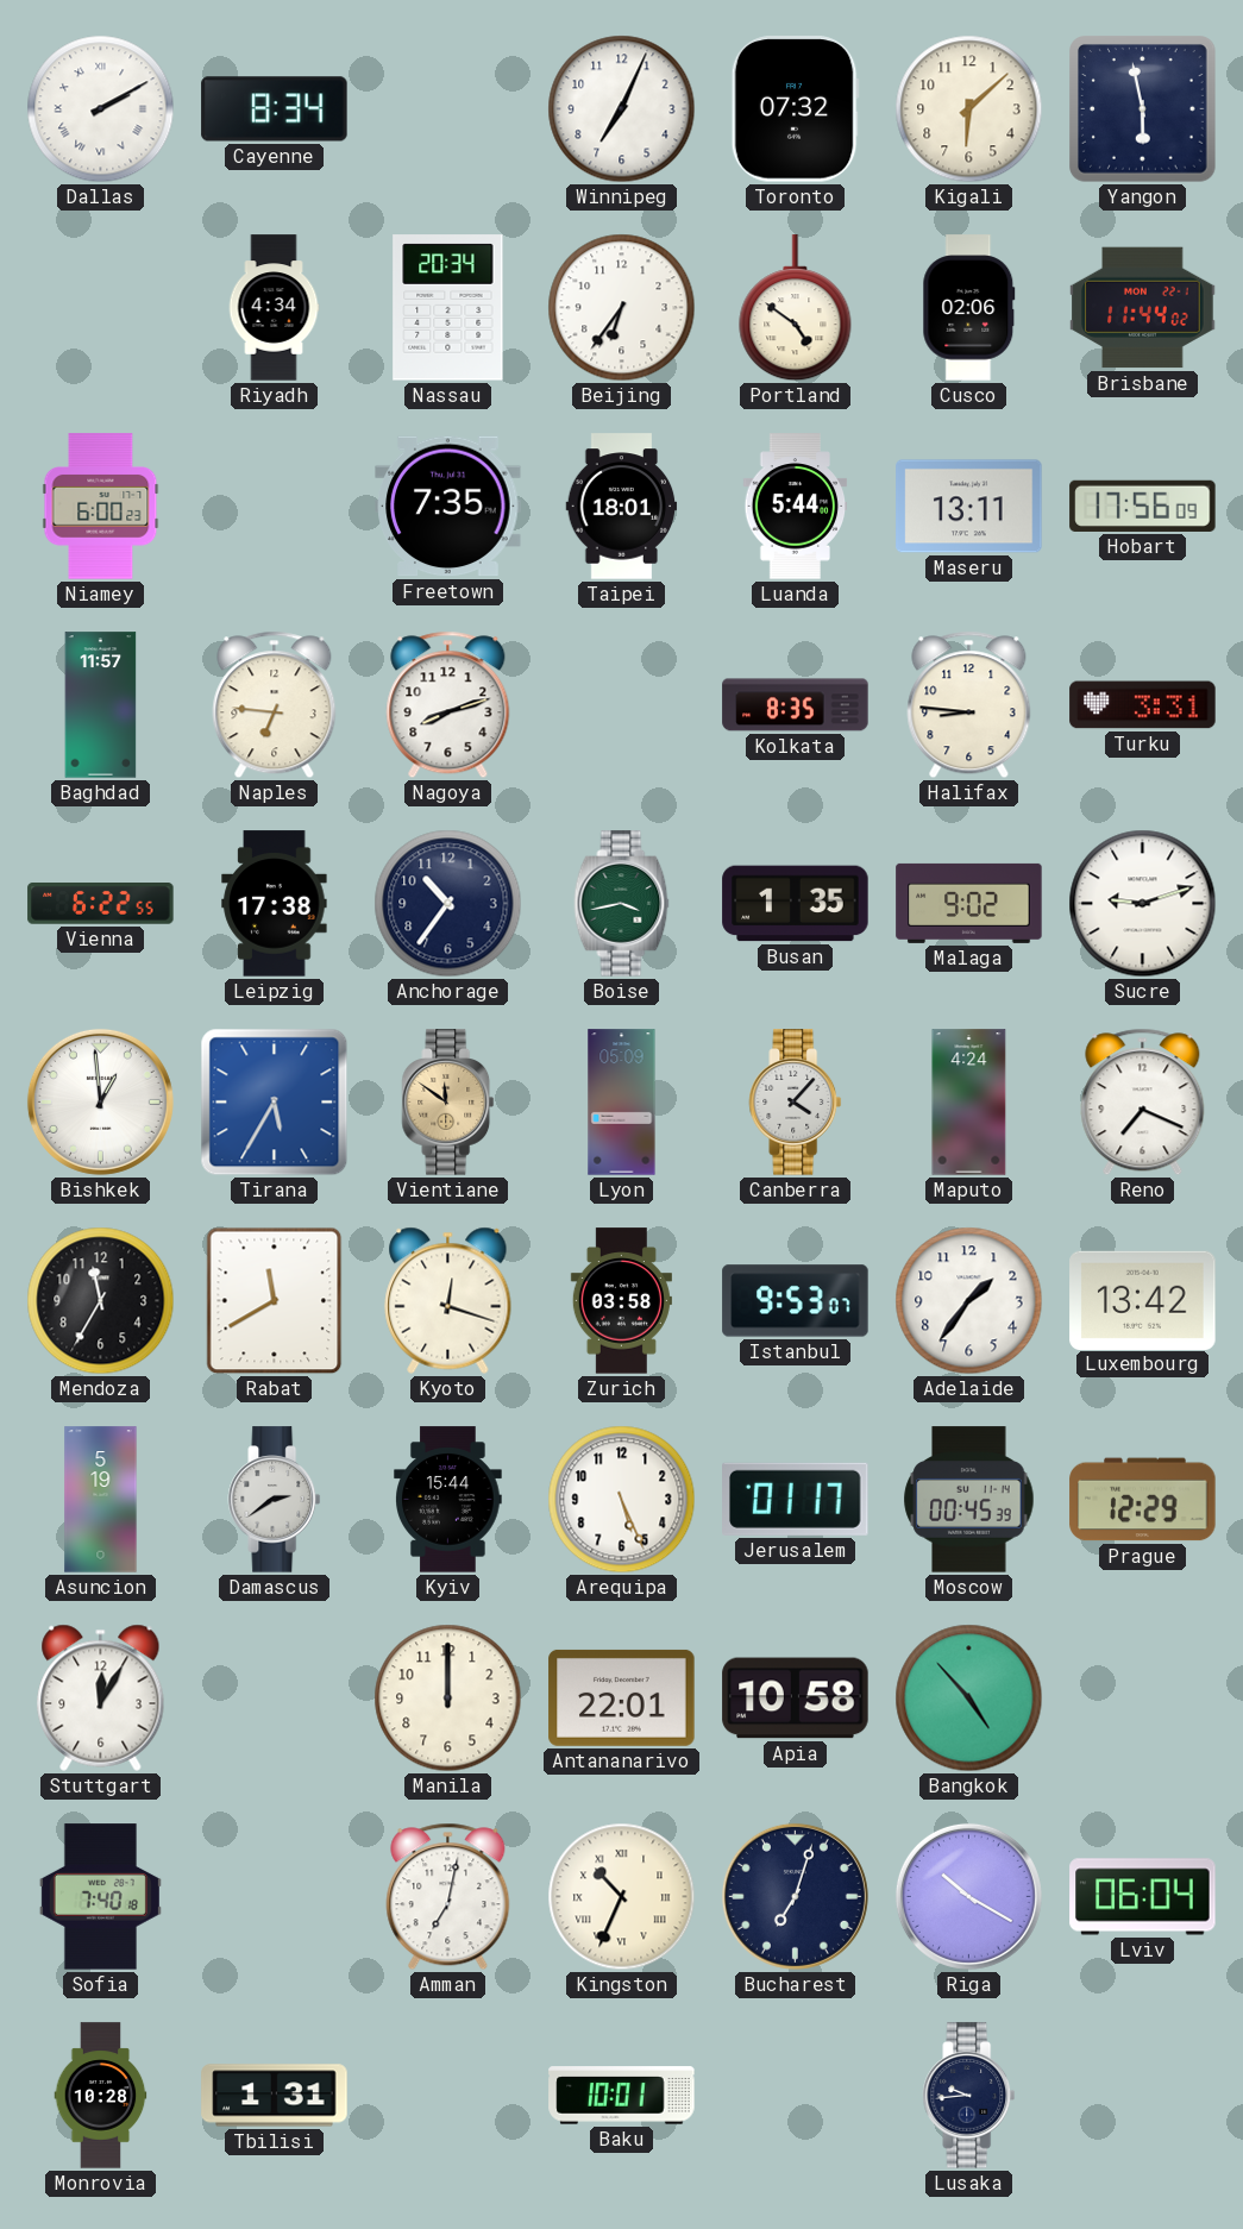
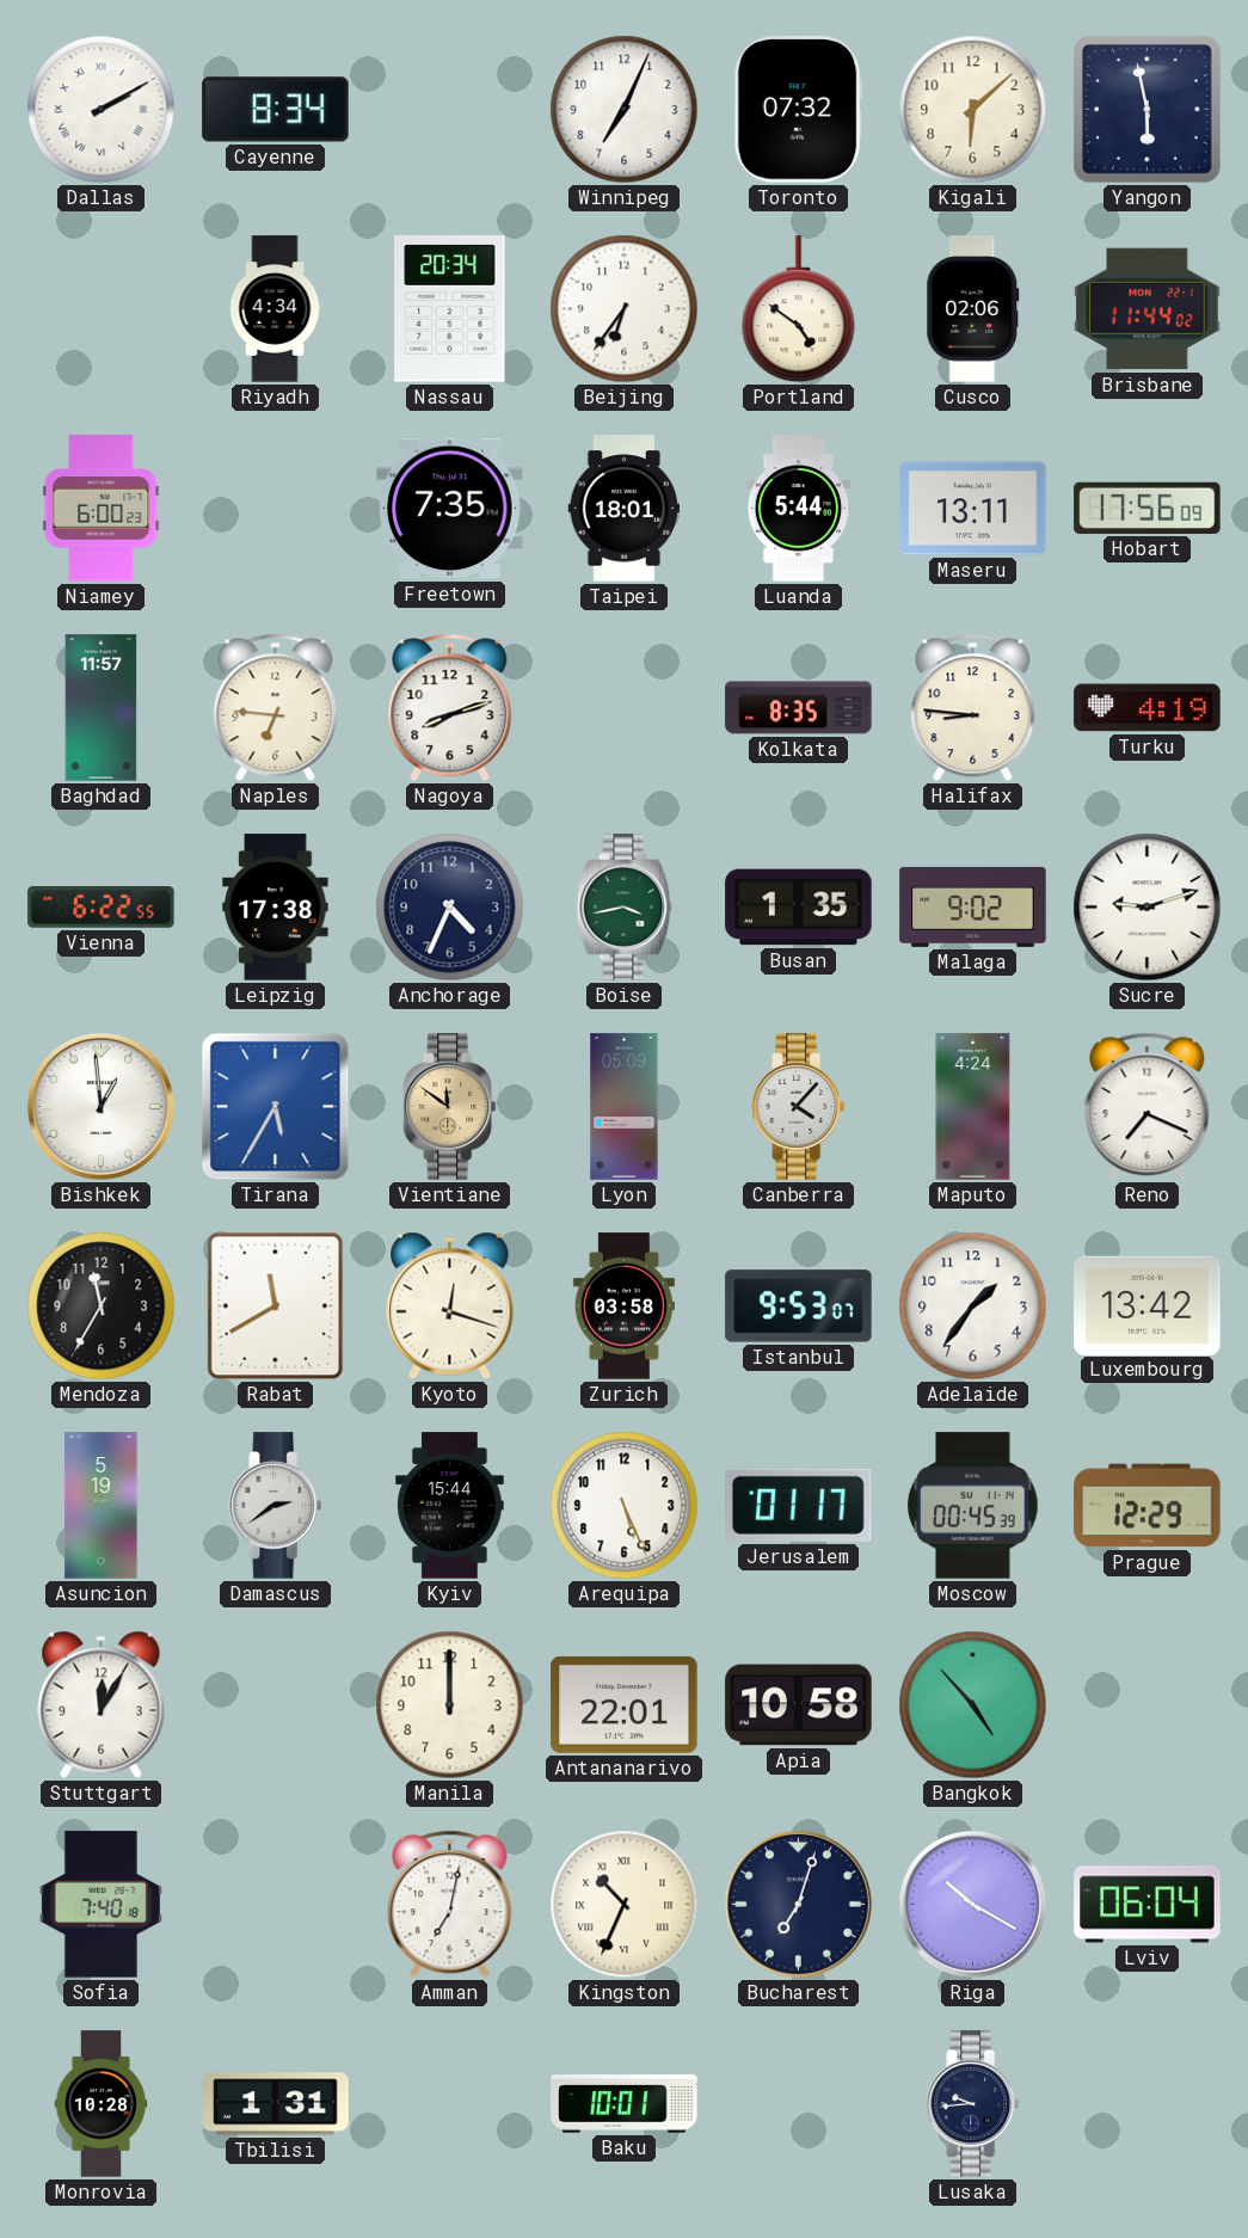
Turku: 3:31 -> 4:19
Anchorage: 10:36 -> 4:34
